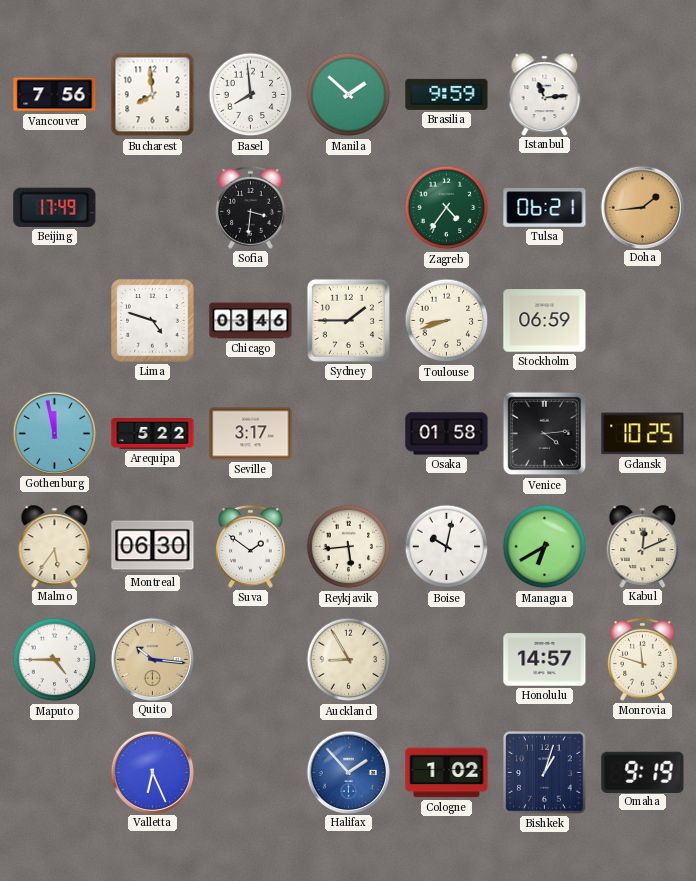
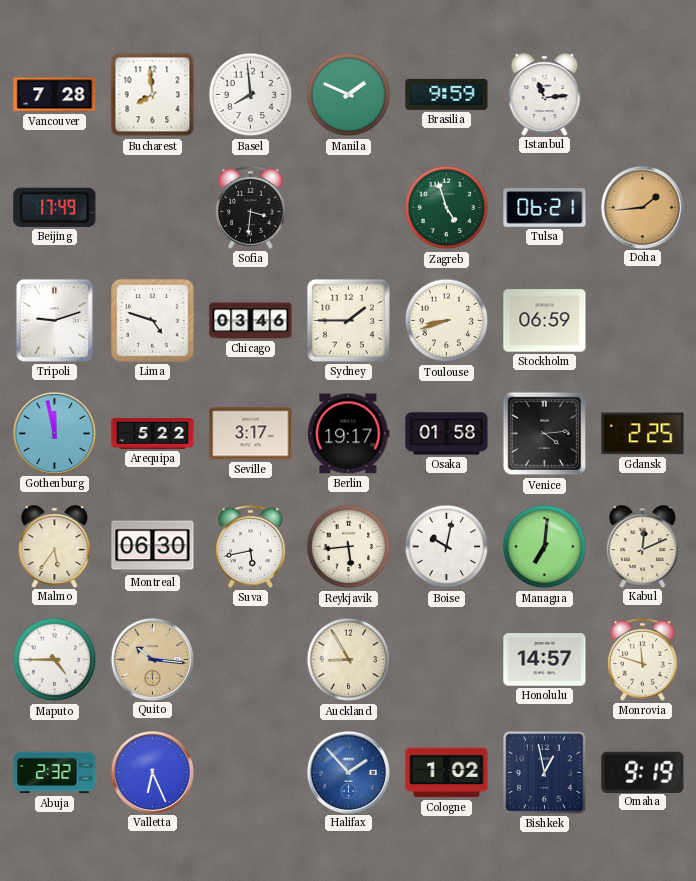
Vancouver: 7:56 -> 7:28
Manila: 1:52 -> 1:49
Zagreb: 4:36 -> 4:57
Tripoli: none -> 9:12
Berlin: none -> 19:17
Gdansk: 10:25 -> 2:25
Suva: 1:51 -> 5:43
Managua: 6:40 -> 7:01
Abuja: none -> 2:32
Bishkek: 1:03 -> 12:58
